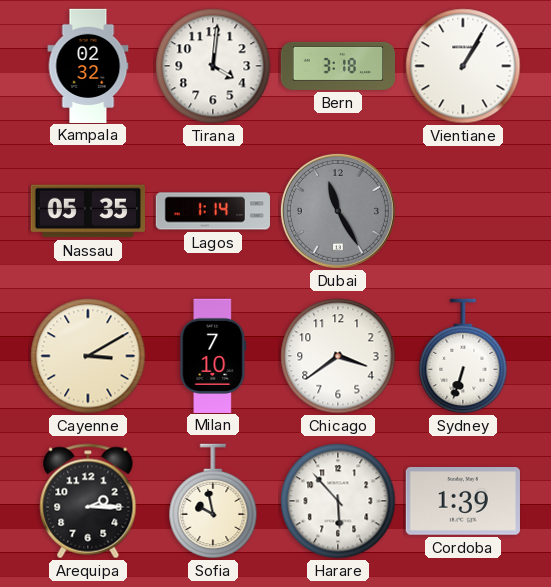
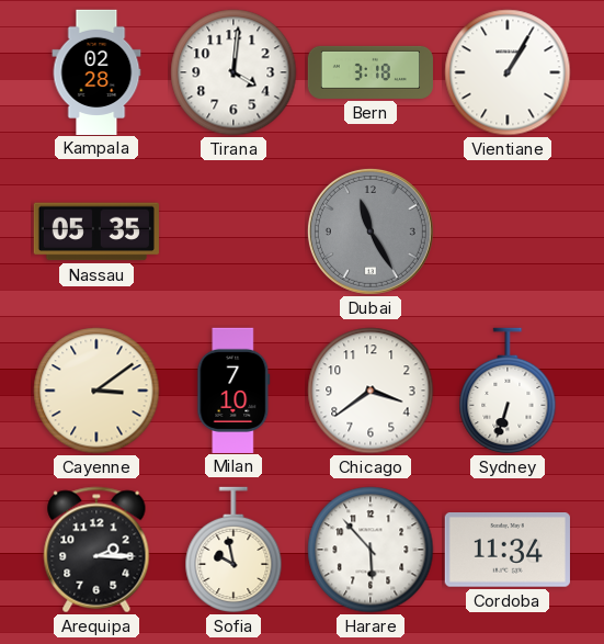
Kampala: 02:32 -> 02:28
Lagos: 1:14 -> none
Cayenne: 3:10 -> 3:09
Cordoba: 1:39 -> 11:34
